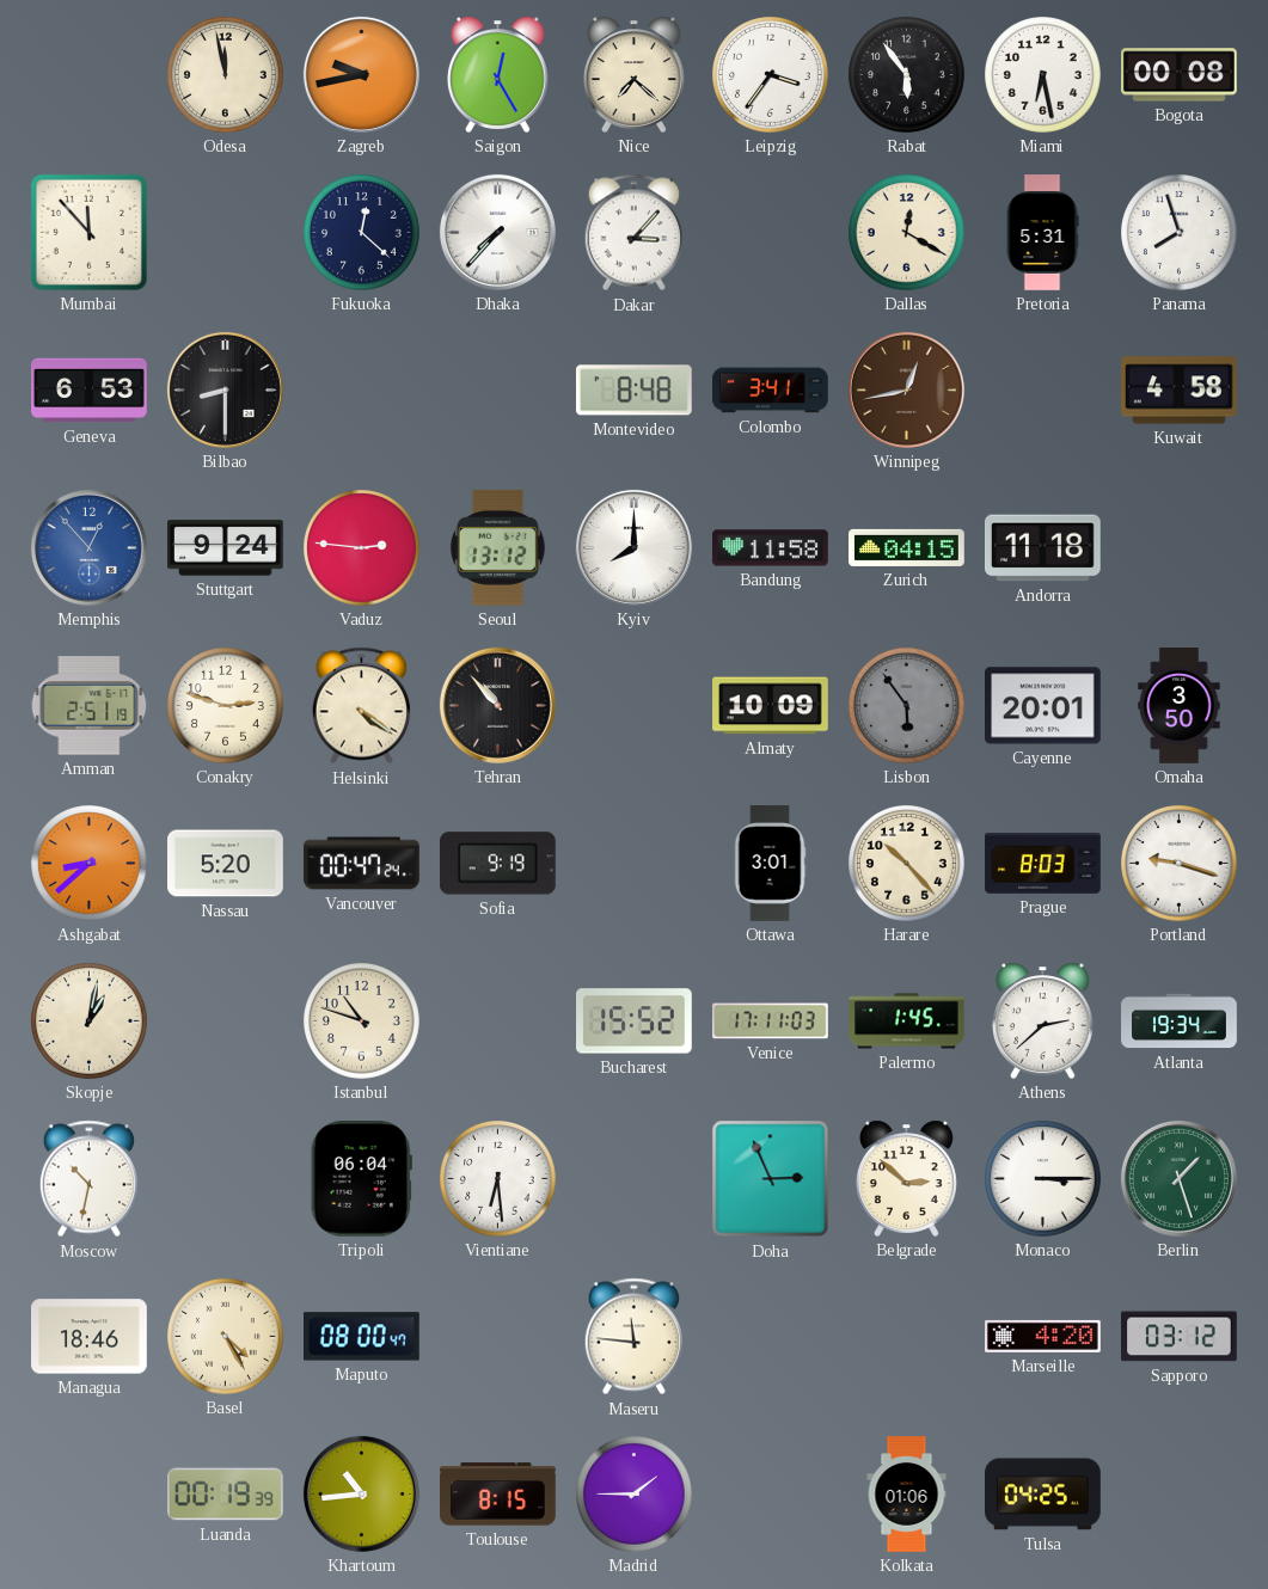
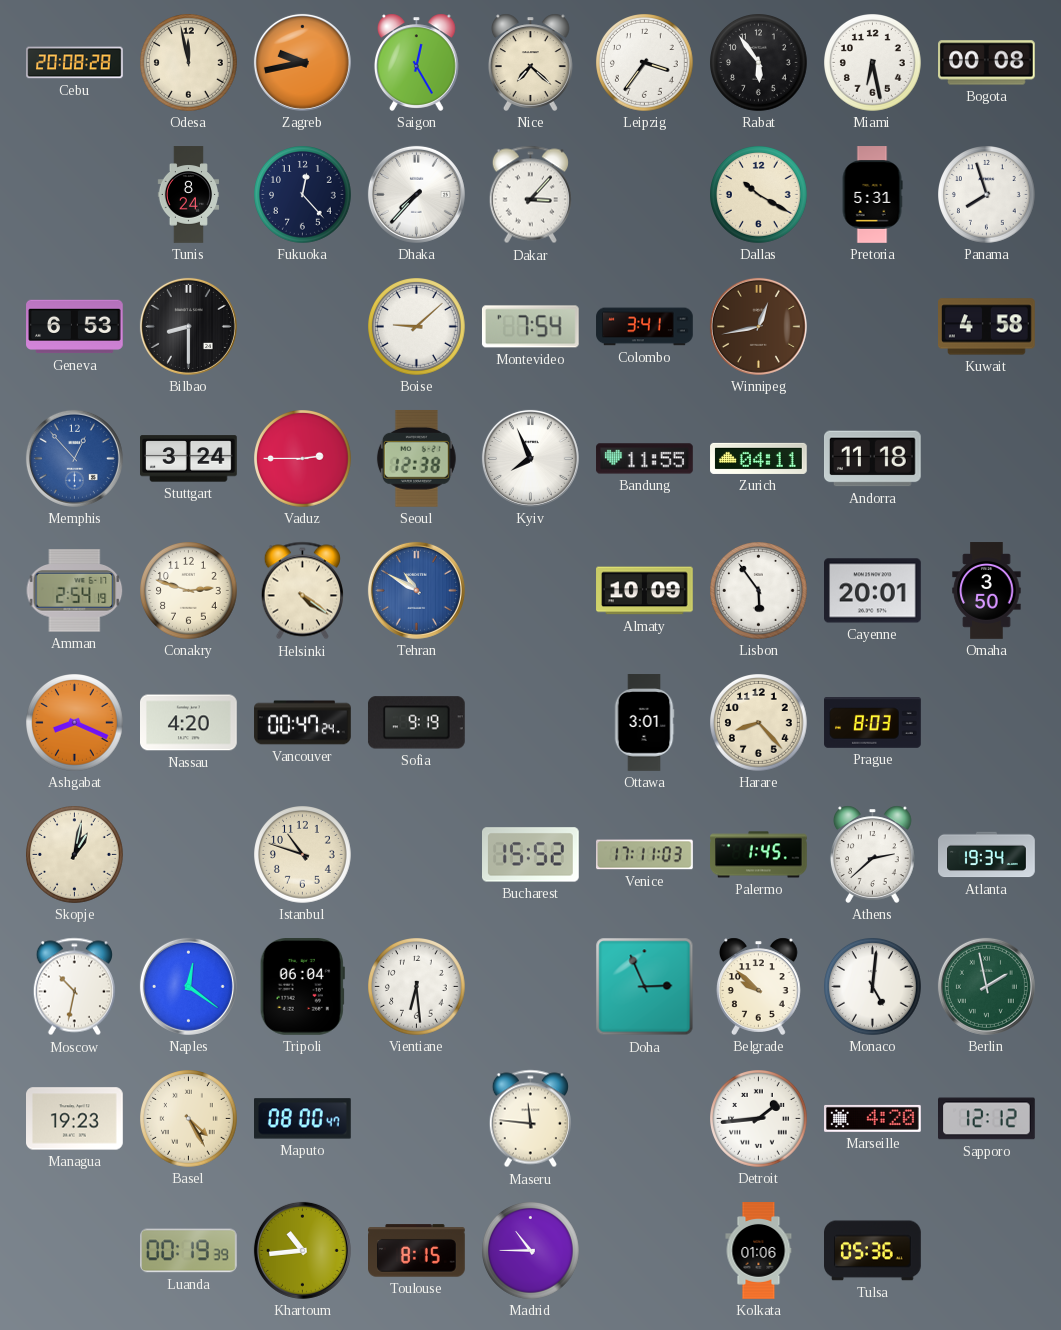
Cebu: none -> 20:08
Mumbai: 11:53 -> none
Tunis: none -> 8:24
Fukuoka: 12:22 -> 12:23
Dallas: 12:20 -> 10:20
Boise: none -> 9:08
Montevideo: 8:48 -> 7:54
Stuttgart: 9:24 -> 3:24
Vaduz: 2:46 -> 2:45
Seoul: 13:12 -> 12:38
Kyiv: 8:00 -> 7:56
Bandung: 11:58 -> 11:55
Zurich: 04:15 -> 04:11
Amman: 2:51 -> 2:54
Tehran: 10:53 -> 10:50
Tehran dial: black -> blue
Lisbon dial: grey -> white
Ashgabat: 8:38 -> 8:19
Nassau: 5:20 -> 4:20
Harare: 10:23 -> 8:23
Portland: 9:18 -> none
Naples: none -> 12:21
Belgrade: 2:52 -> 9:52
Monaco: 3:15 -> 5:01
Berlin: 1:27 -> 1:58
Managua: 18:46 -> 19:23
Detroit: none -> 1:44
Sapporo: 03:12 -> 12:12
Madrid: 1:45 -> 10:45
Tulsa: 04:25 -> 05:36
